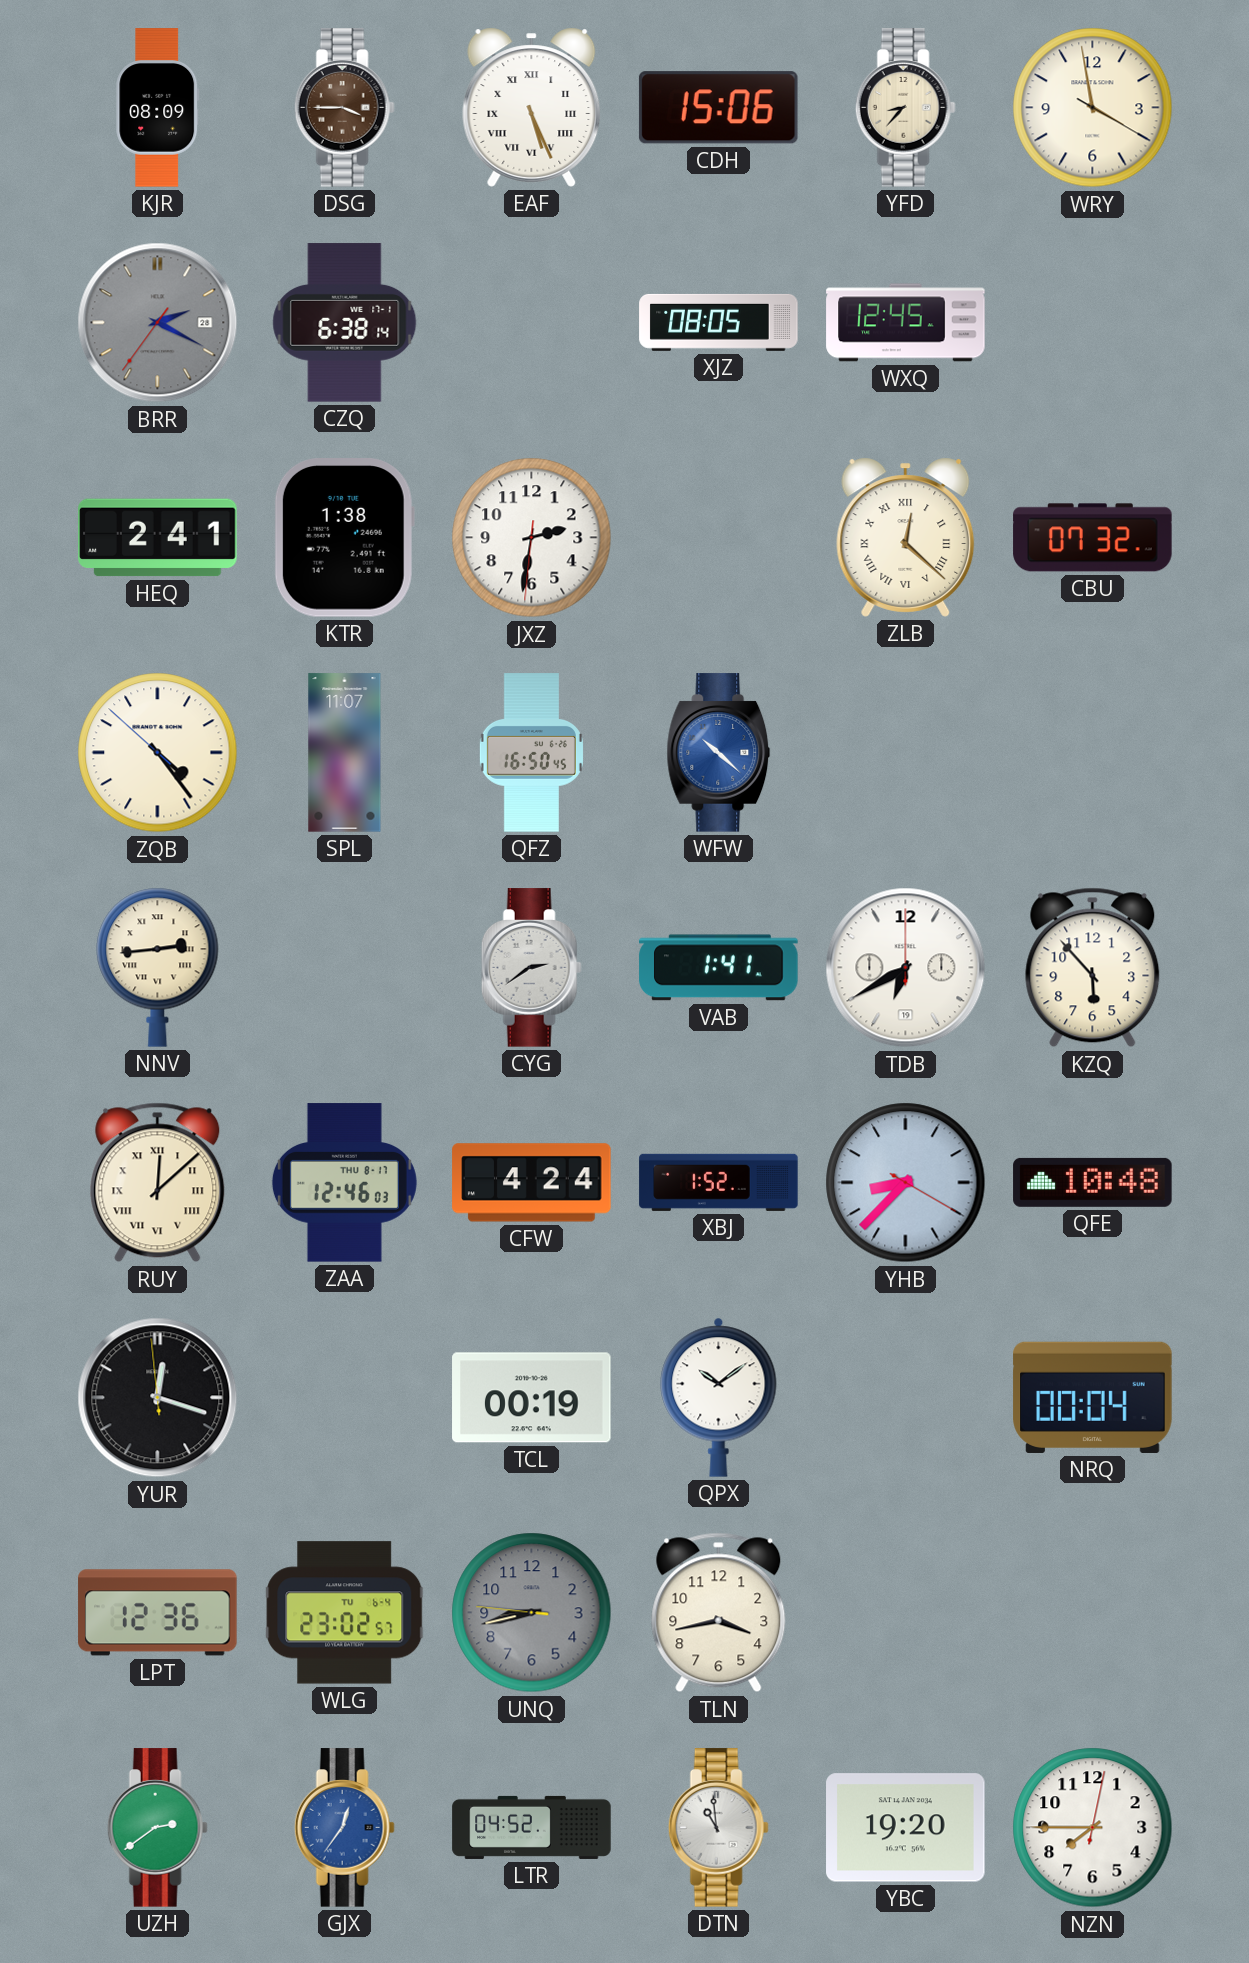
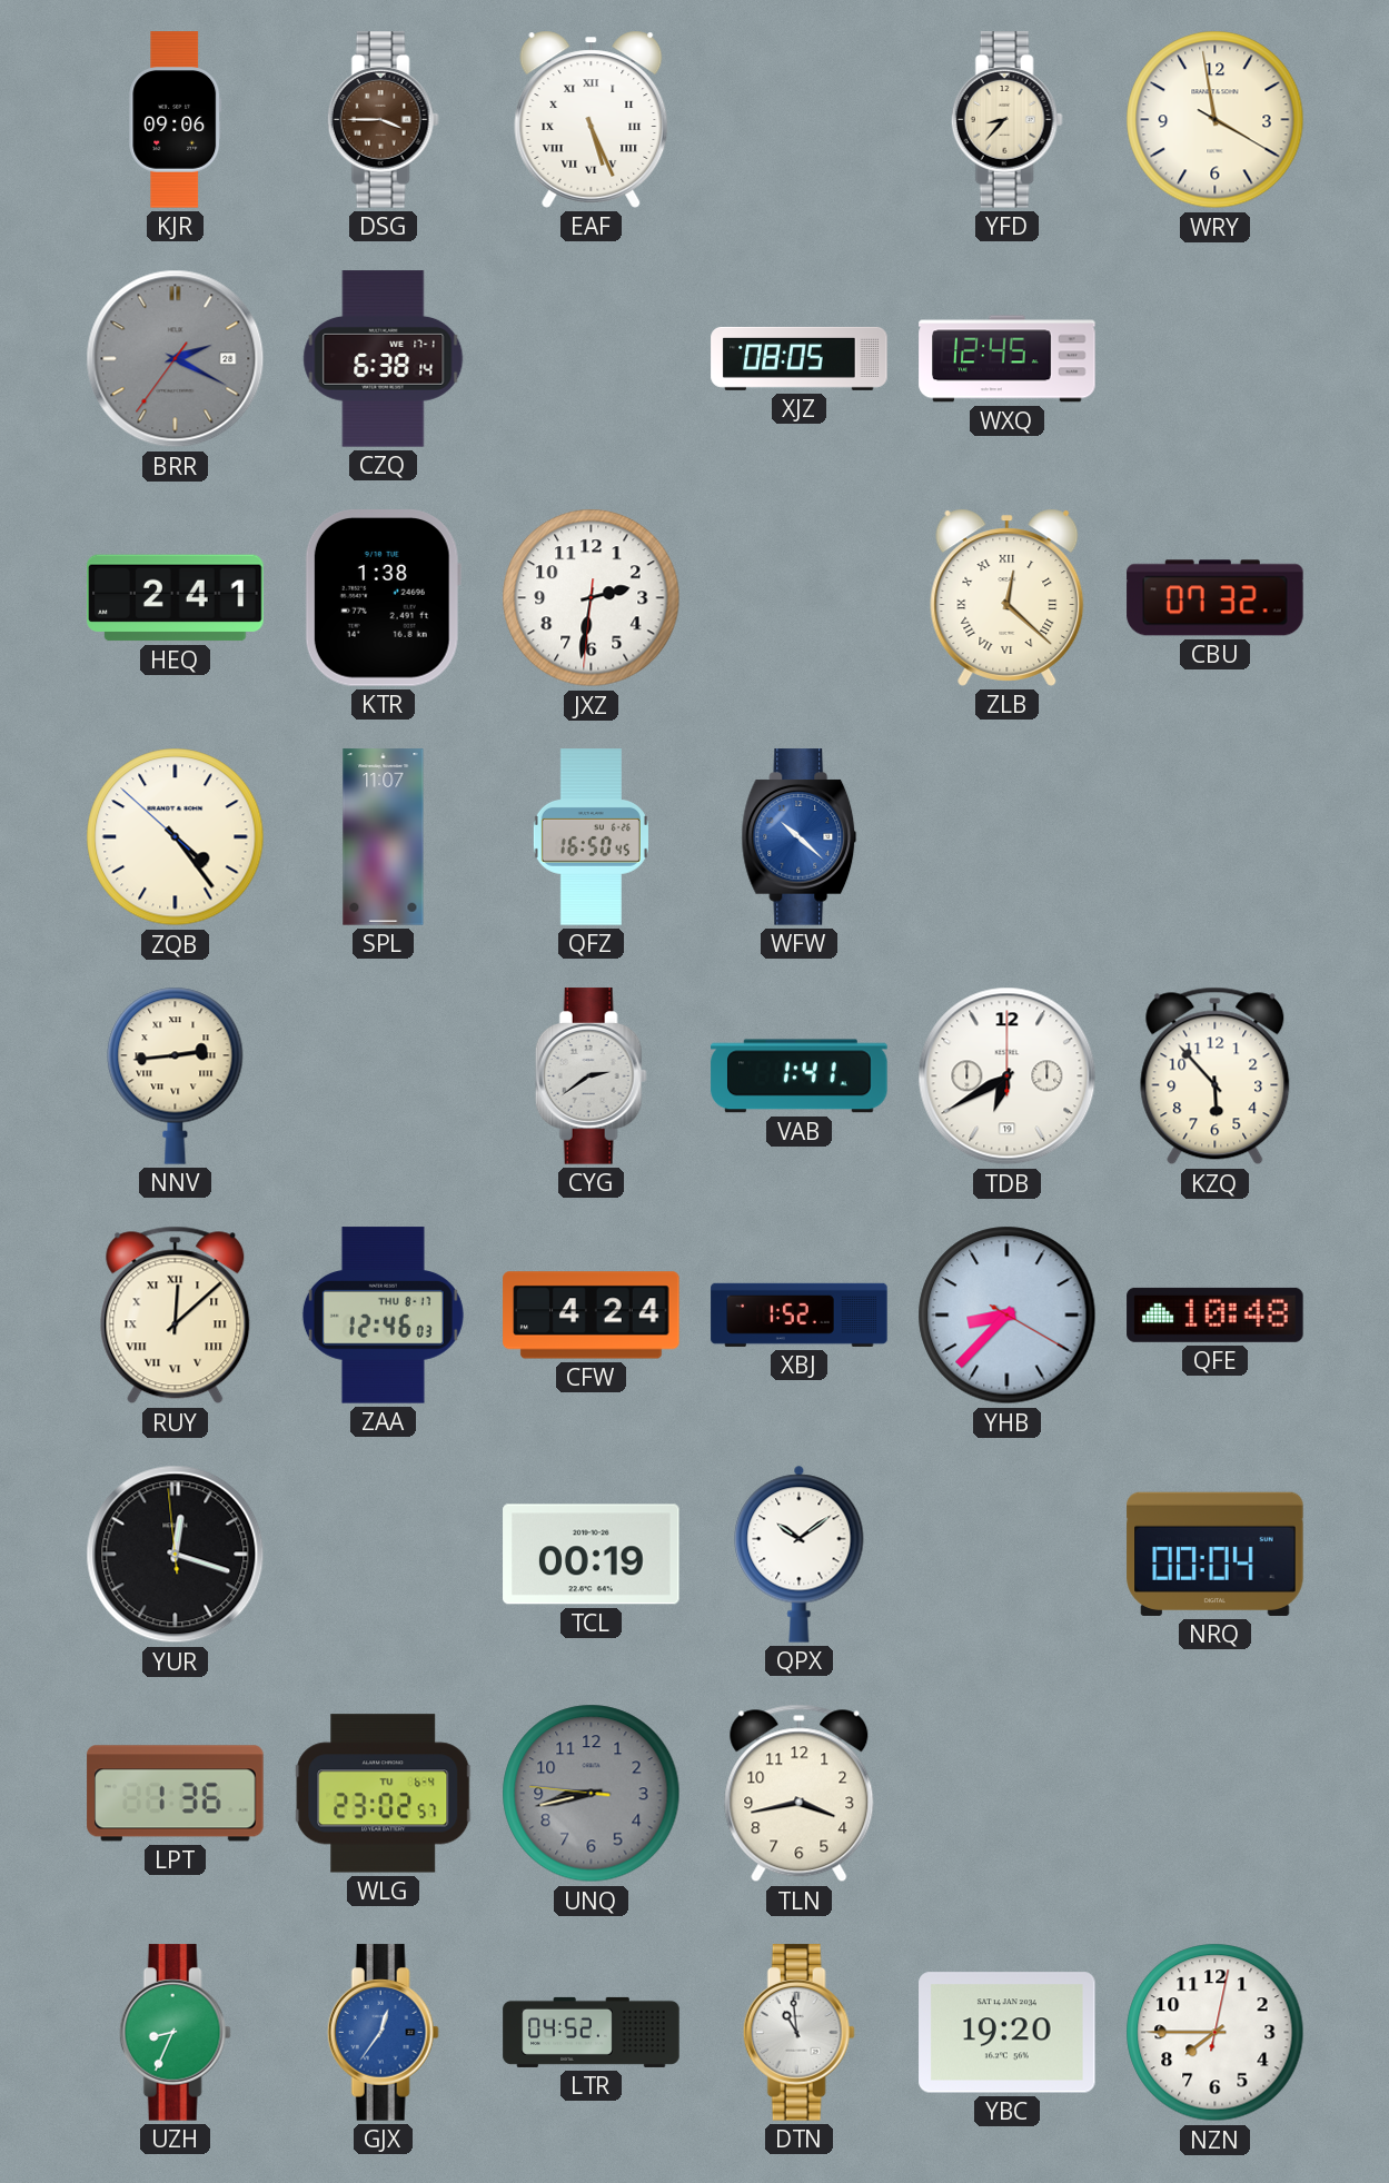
KJR: 08:09 -> 09:06
CDH: 15:06 -> none
LPT: 12:36 -> 1:36
UZH: 2:39 -> 8:34
